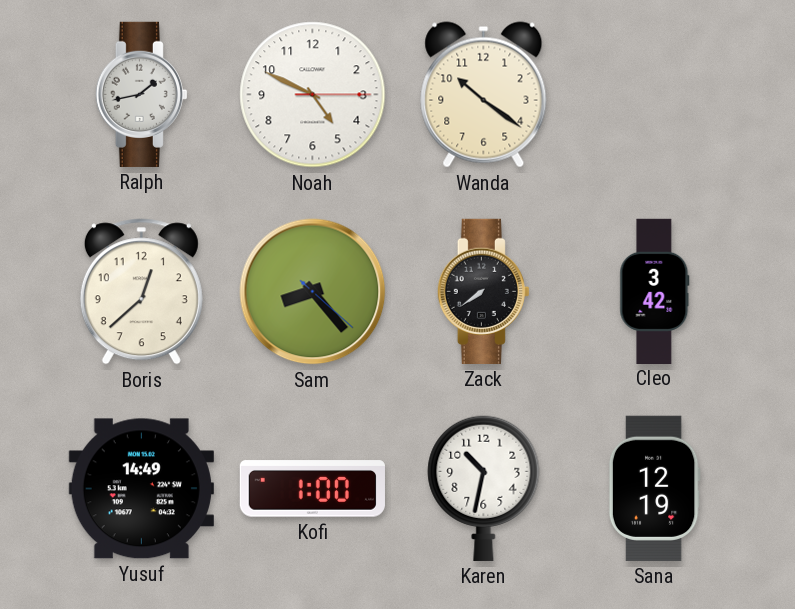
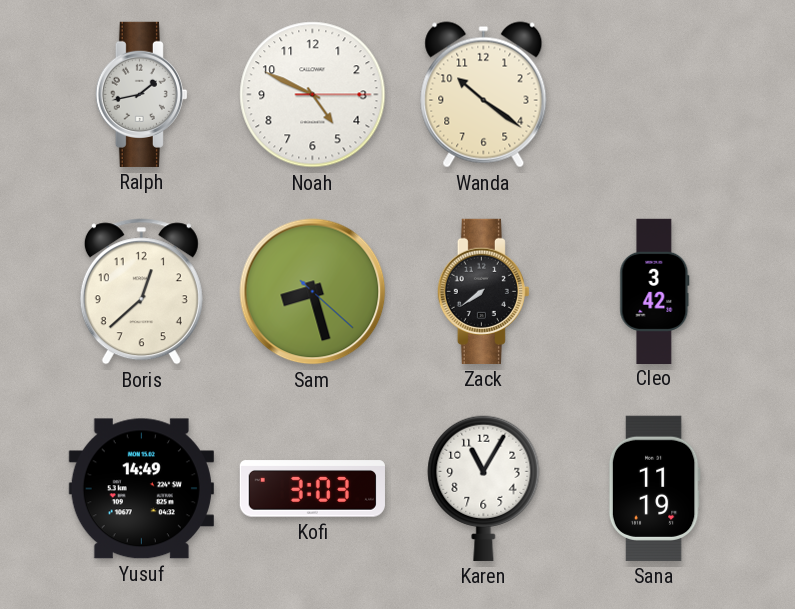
Sam: 8:23 -> 8:27
Kofi: 1:00 -> 3:03
Karen: 10:32 -> 11:05
Sana: 12:19 -> 11:19
